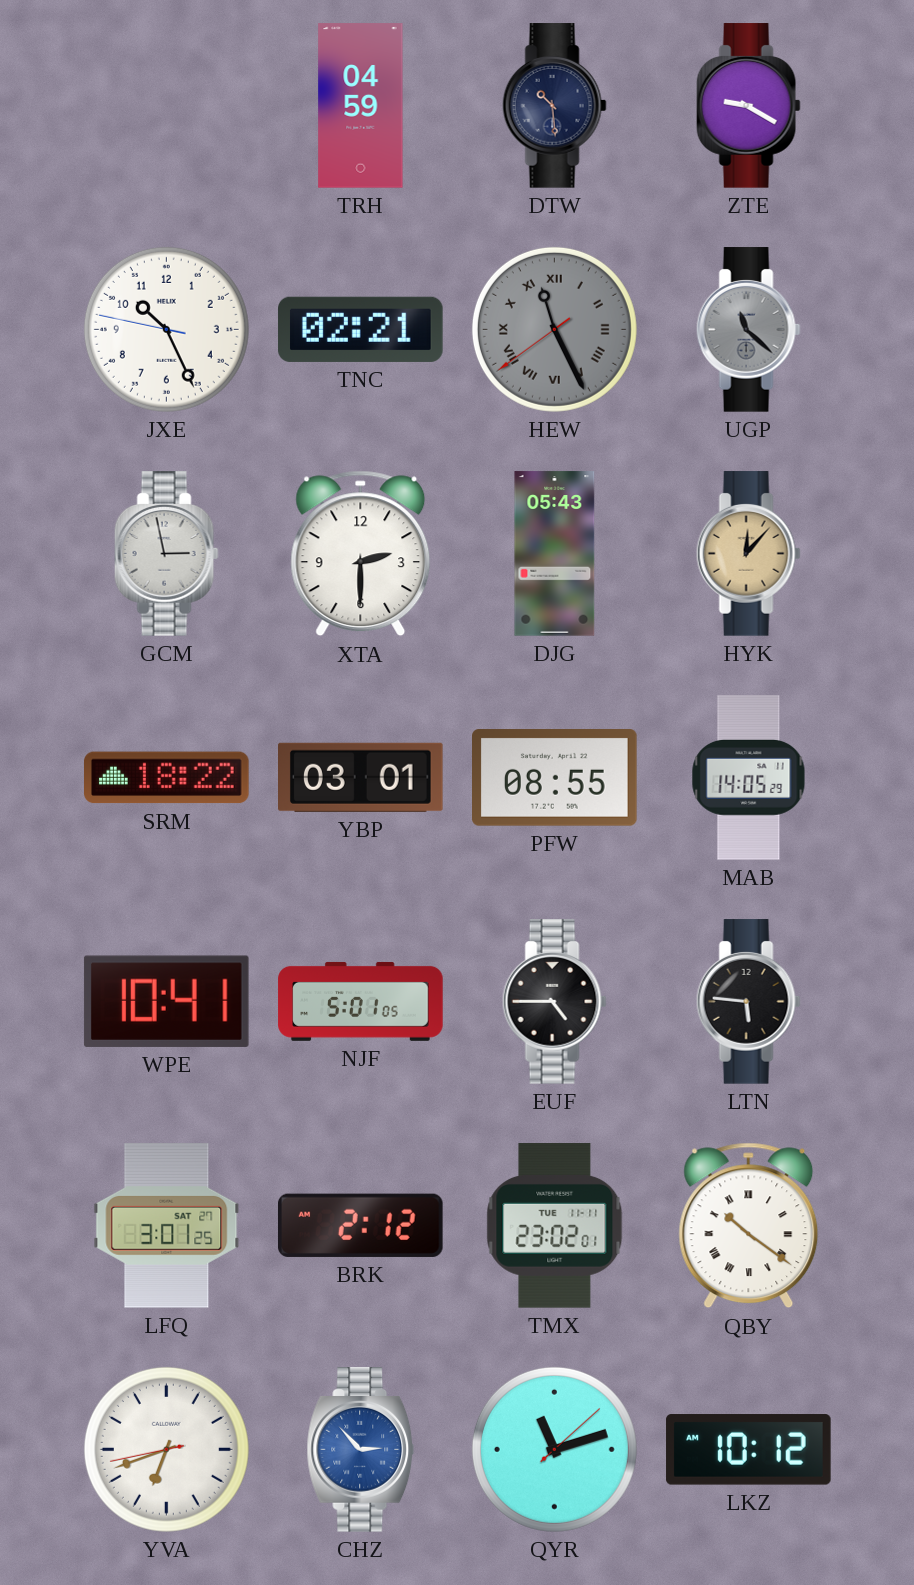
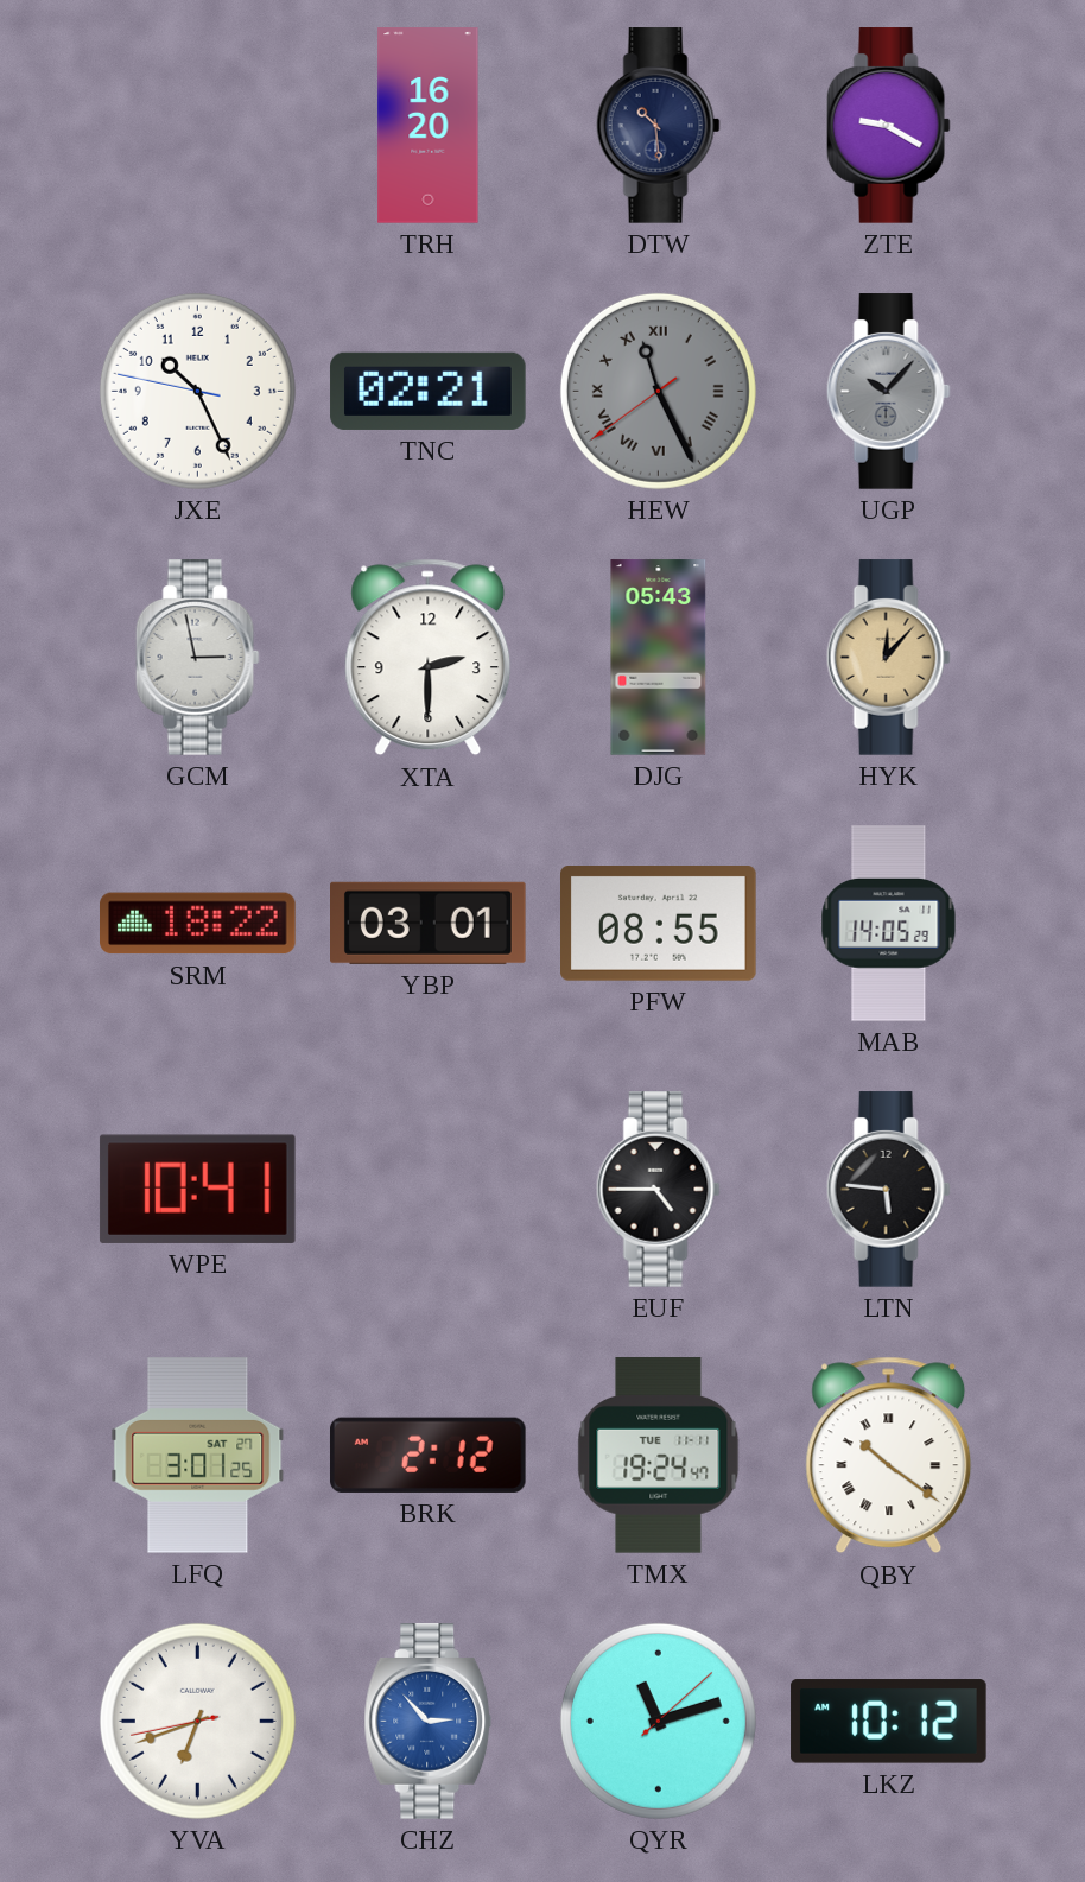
TRH: 04:59 -> 16:20
UGP: 11:22 -> 10:07
NJF: 5:01 -> none
TMX: 23:02 -> 19:24
